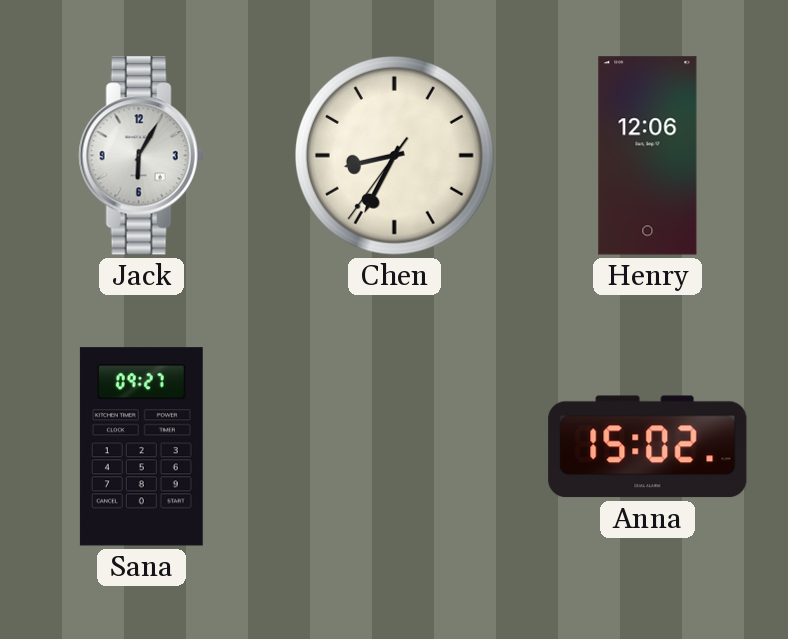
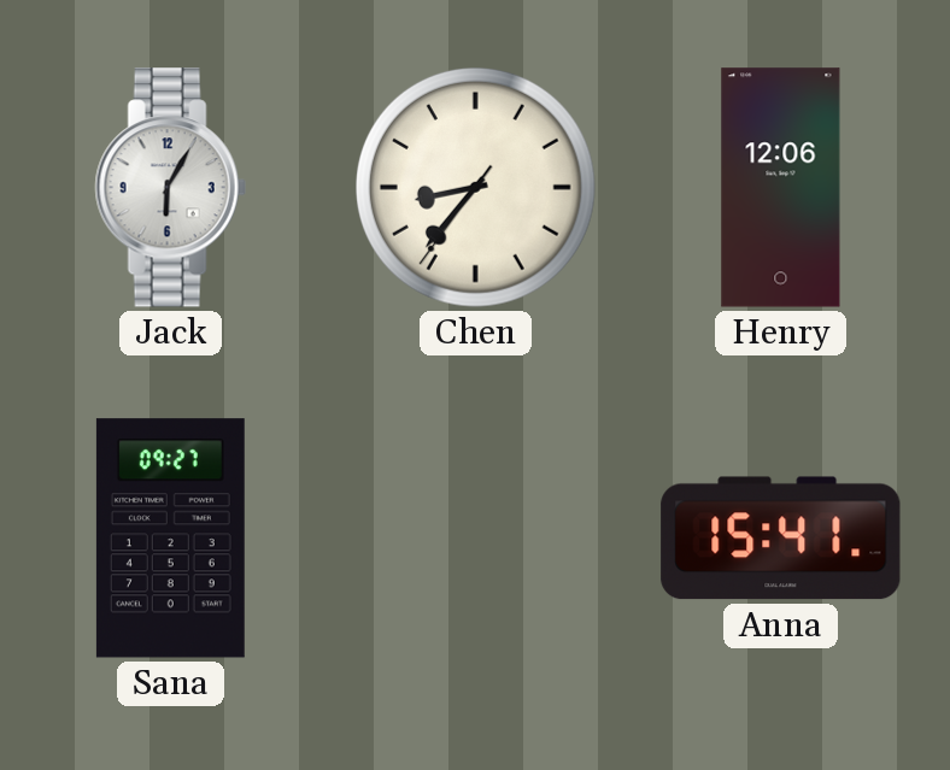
Chen: 8:34 -> 8:36
Anna: 15:02 -> 15:41
